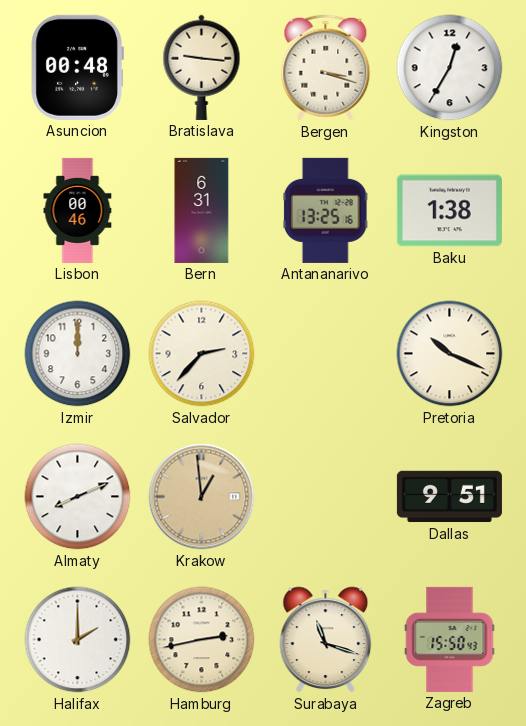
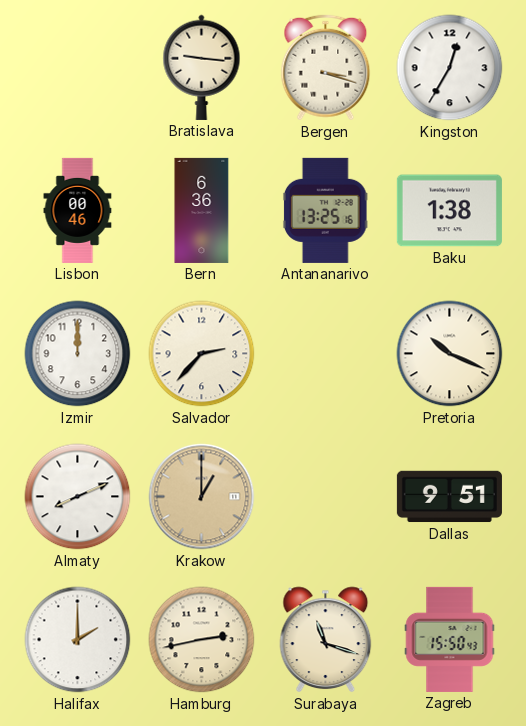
Asuncion: 00:48 -> none
Bern: 6:31 -> 6:36
Krakow: 12:59 -> 1:00
